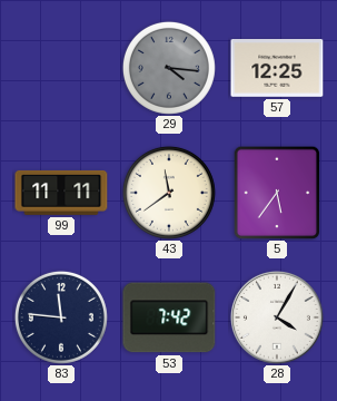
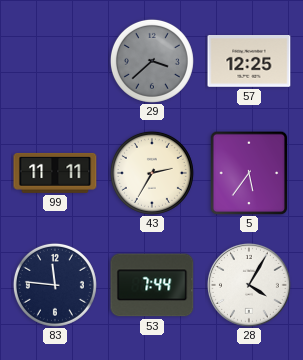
29: 4:16 -> 3:38
43: 11:39 -> 2:35
53: 7:42 -> 7:44
